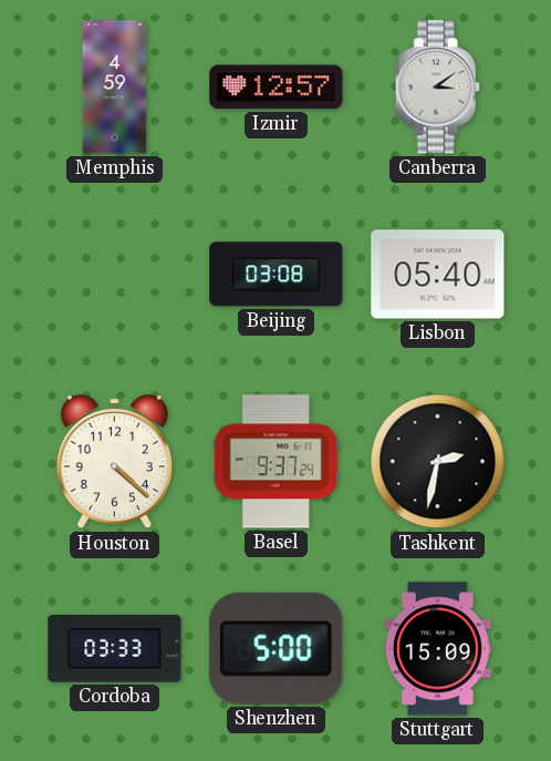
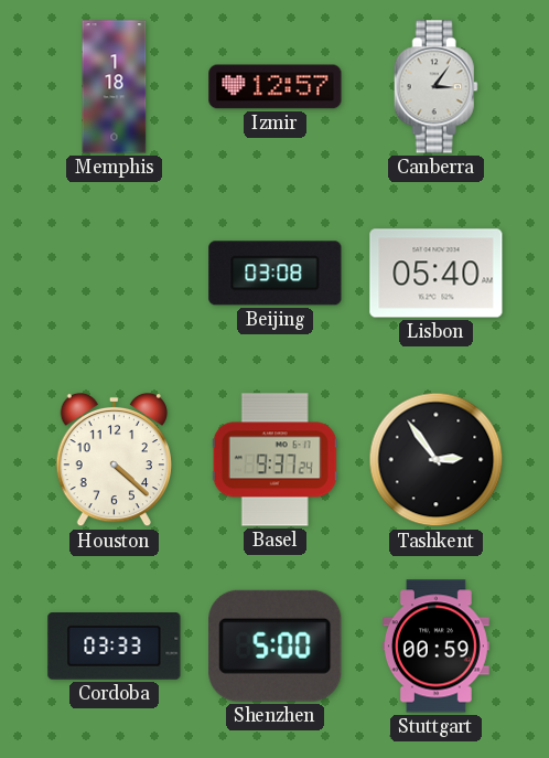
Memphis: 4:59 -> 1:18
Canberra: 3:09 -> 3:06
Tashkent: 2:32 -> 2:54
Stuttgart: 15:09 -> 00:59
